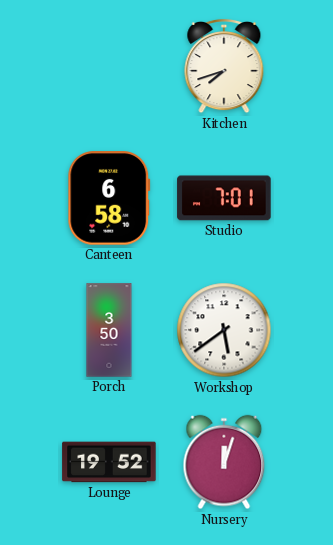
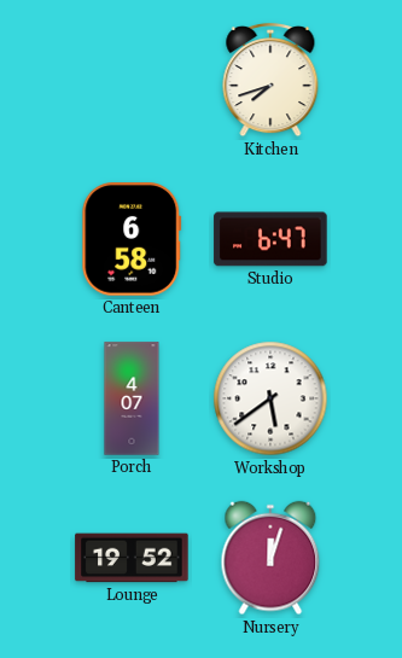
Studio: 7:01 -> 6:47
Porch: 3:50 -> 4:07
